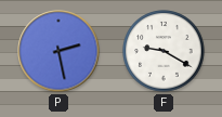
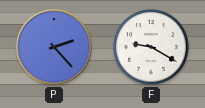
P: 2:28 -> 2:23
